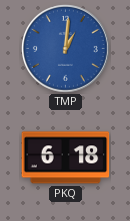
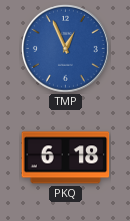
TMP: 1:01 -> 12:56
